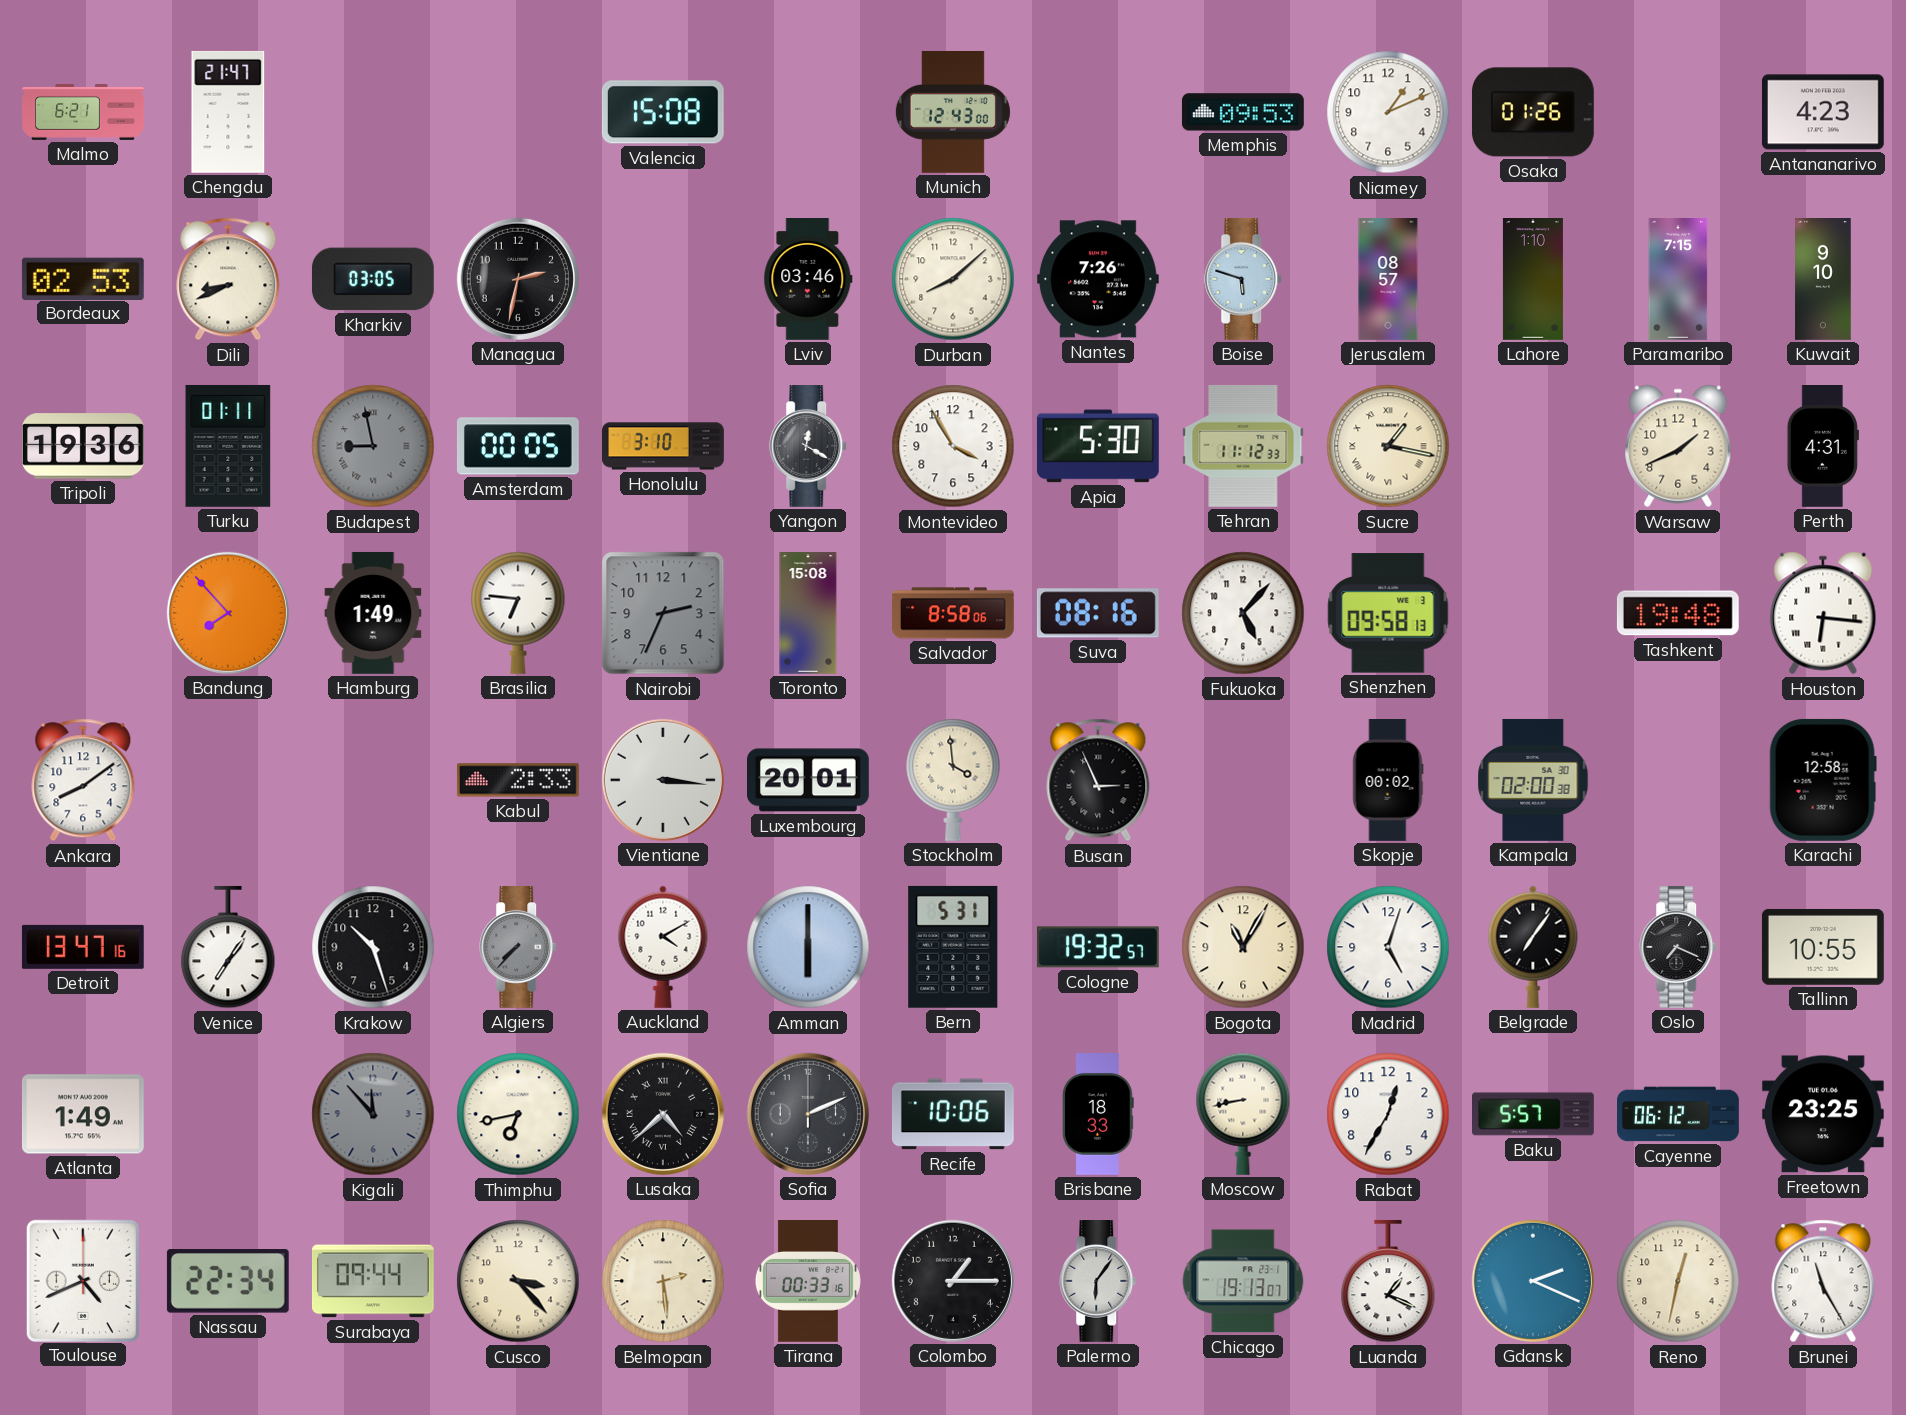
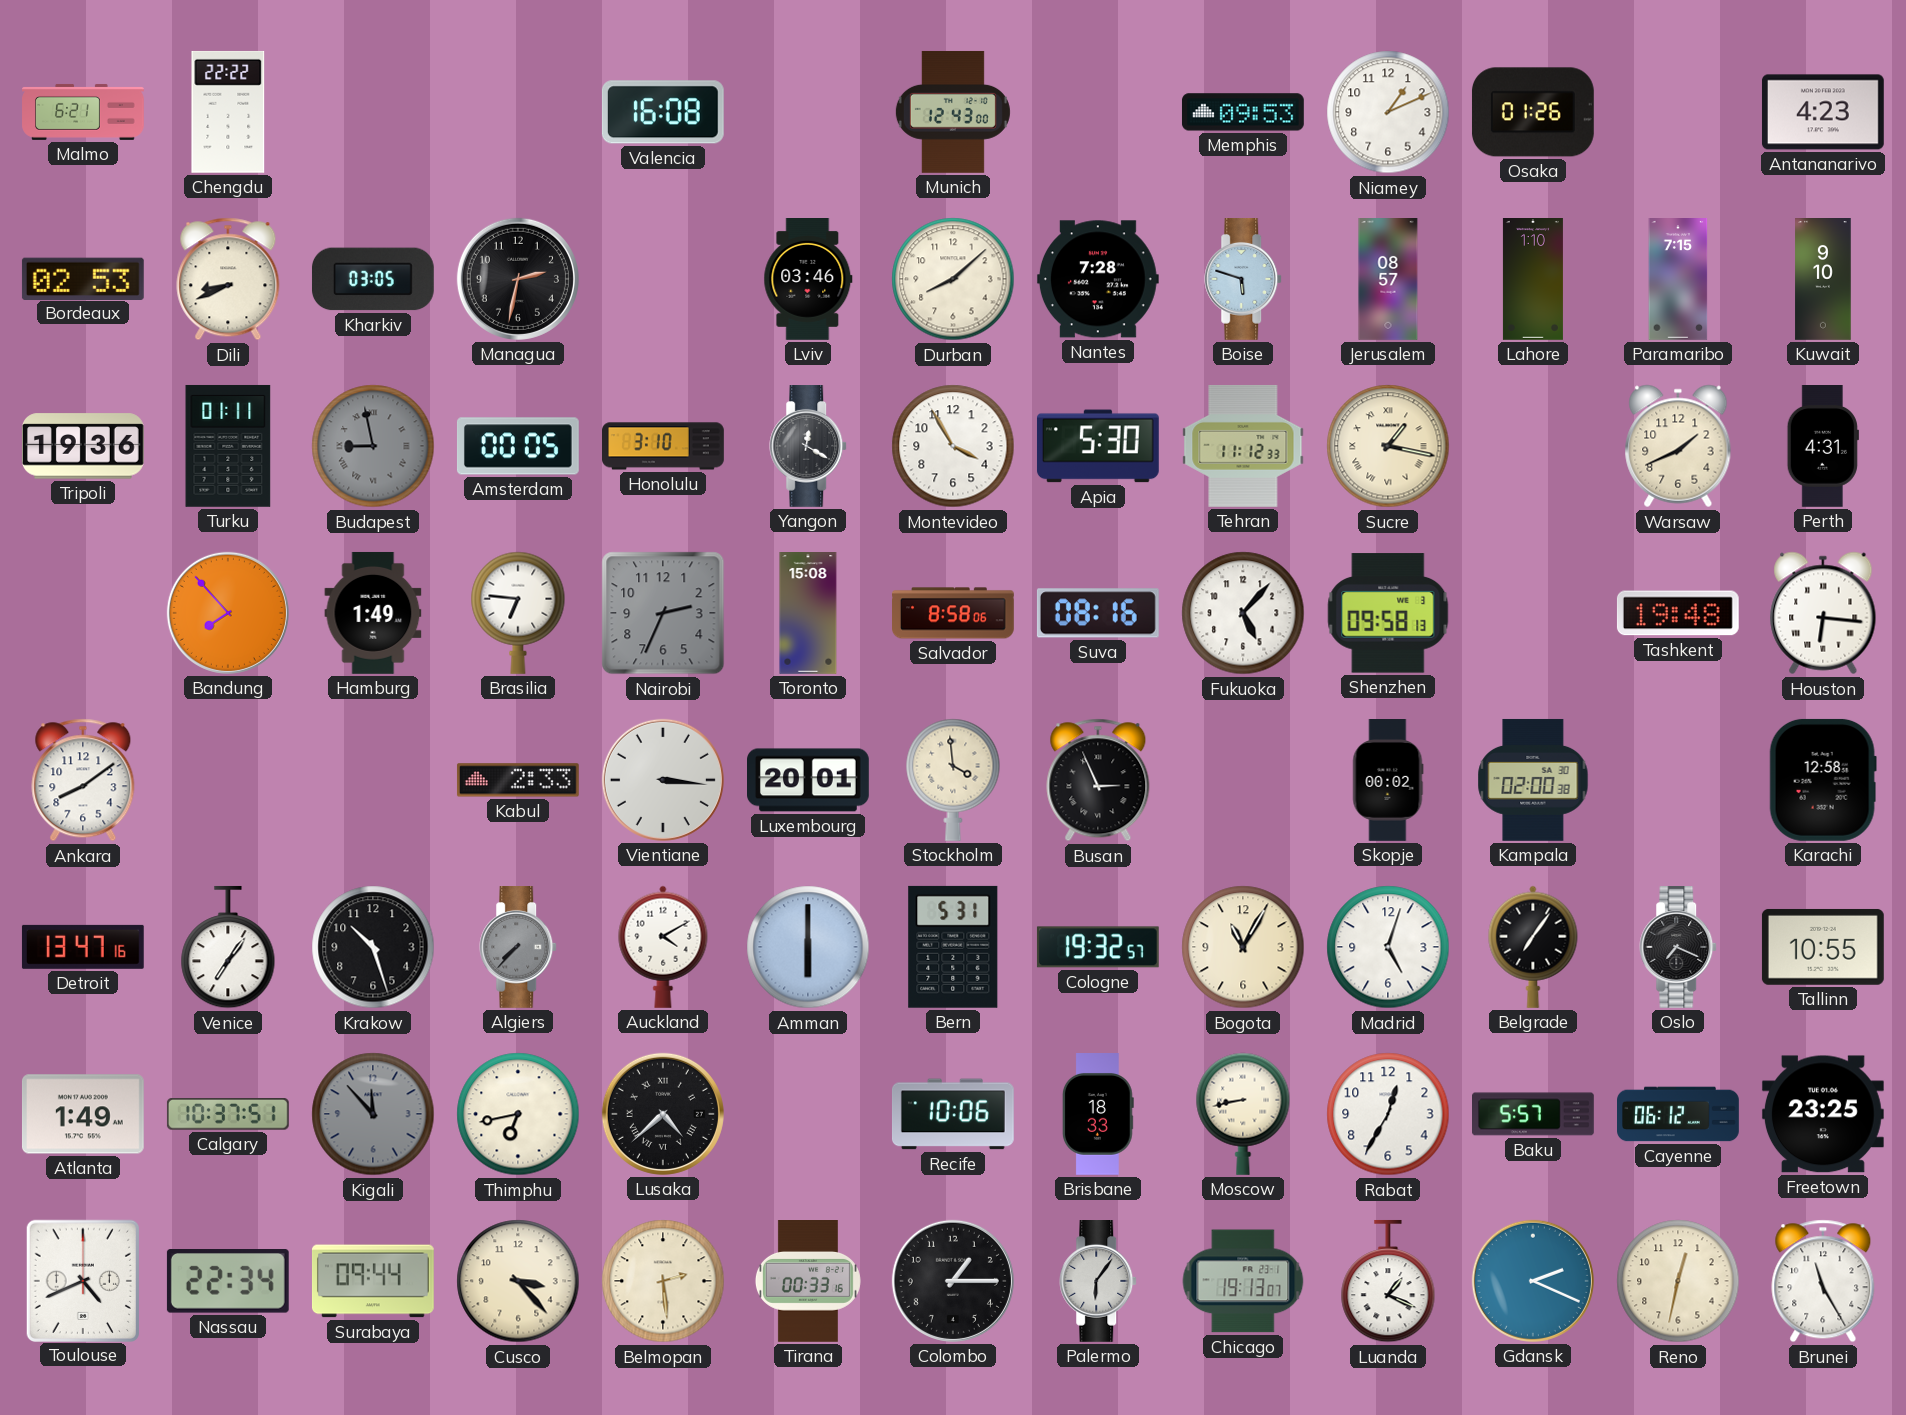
Chengdu: 21:47 -> 22:22
Valencia: 15:08 -> 16:08
Nantes: 7:26 -> 7:28
Calgary: none -> 10:37
Sofia: 2:11 -> none
